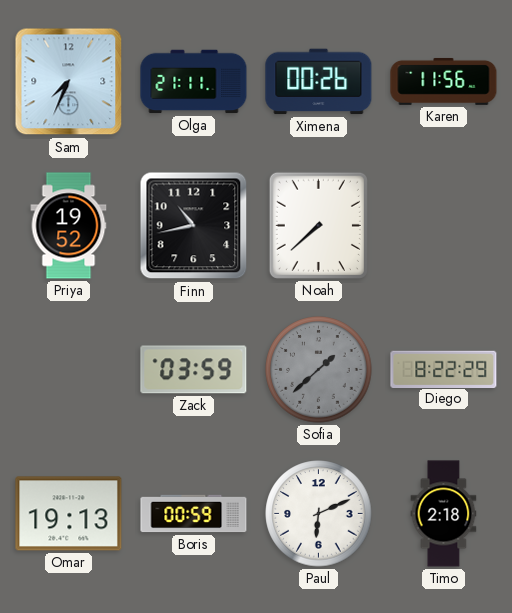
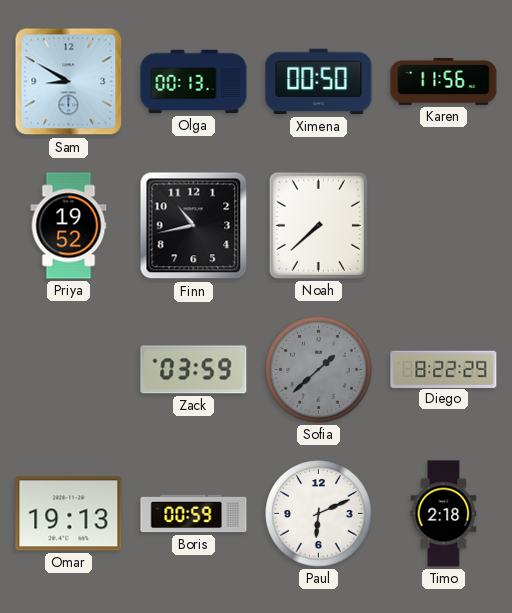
Sam: 7:34 -> 8:50
Olga: 21:11 -> 00:13
Ximena: 00:26 -> 00:50
